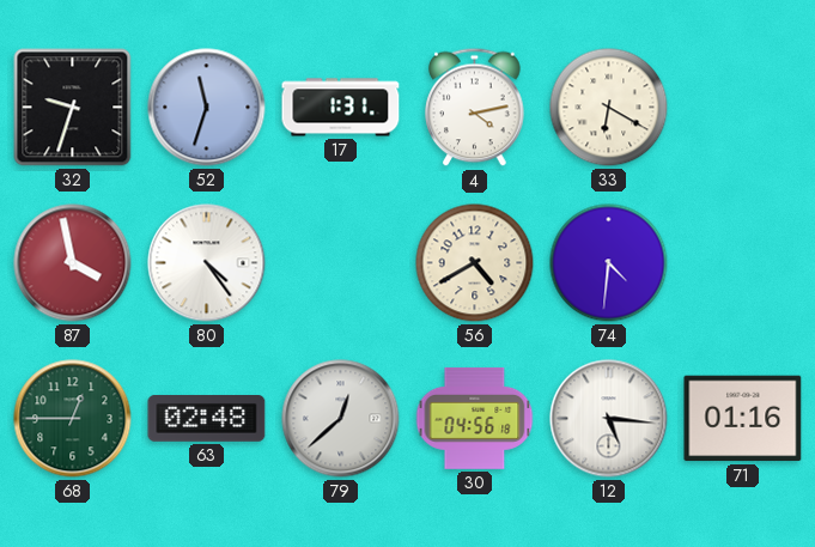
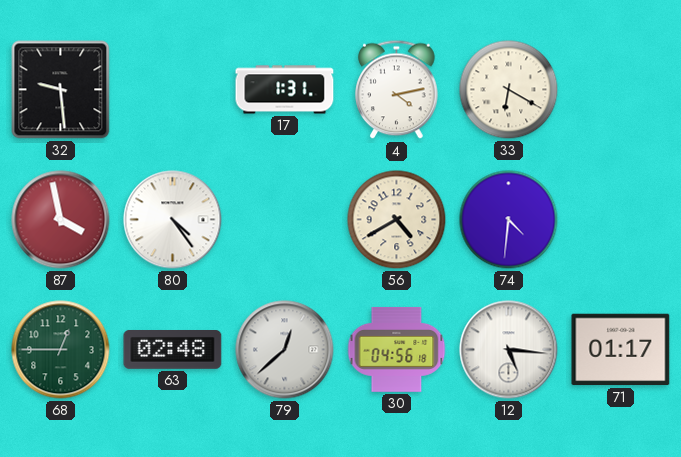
32: 9:33 -> 9:29
52: 11:33 -> none
71: 01:16 -> 01:17
